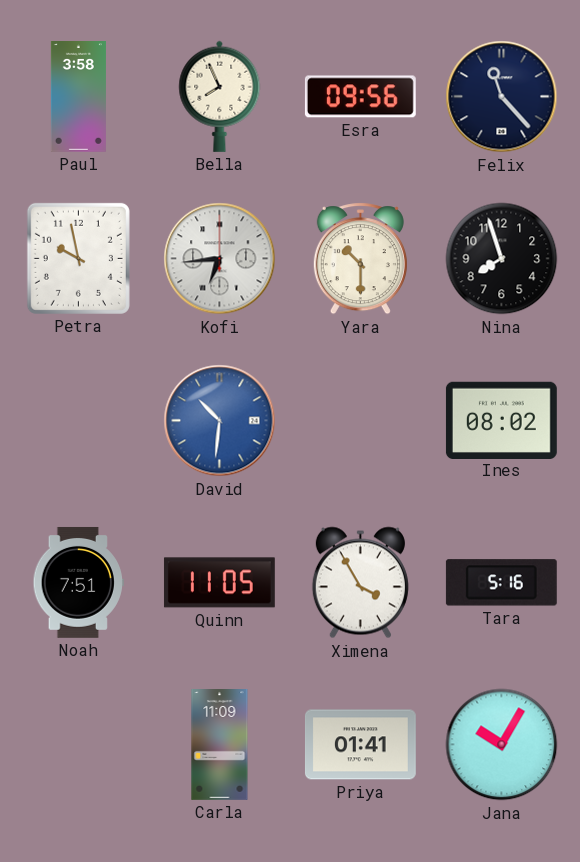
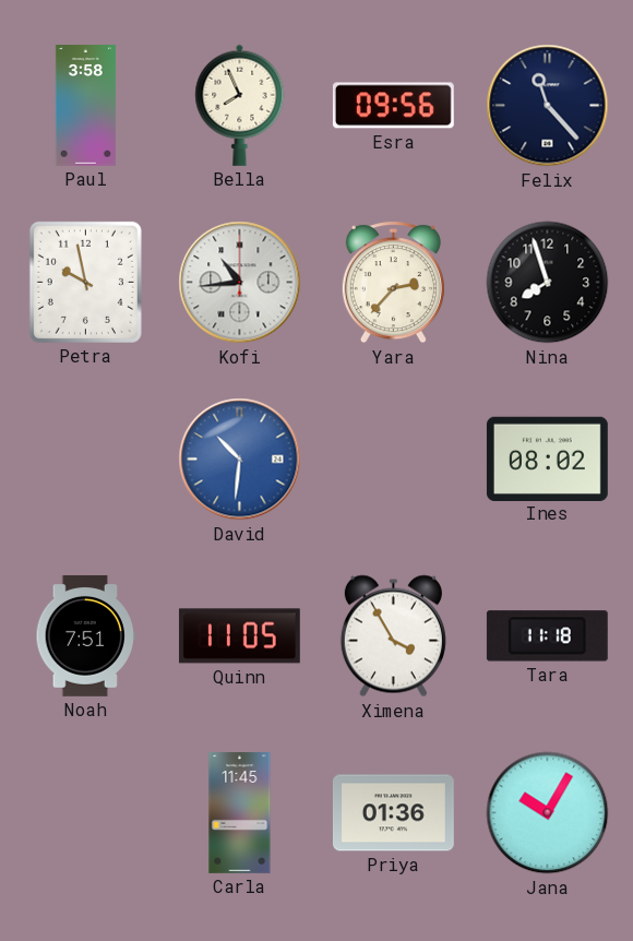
Kofi: 6:44 -> 10:44
Yara: 10:30 -> 2:37
Tara: 5:16 -> 11:18
Carla: 11:09 -> 11:45
Priya: 01:41 -> 01:36
